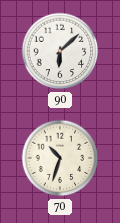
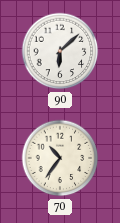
70: 10:33 -> 10:36
